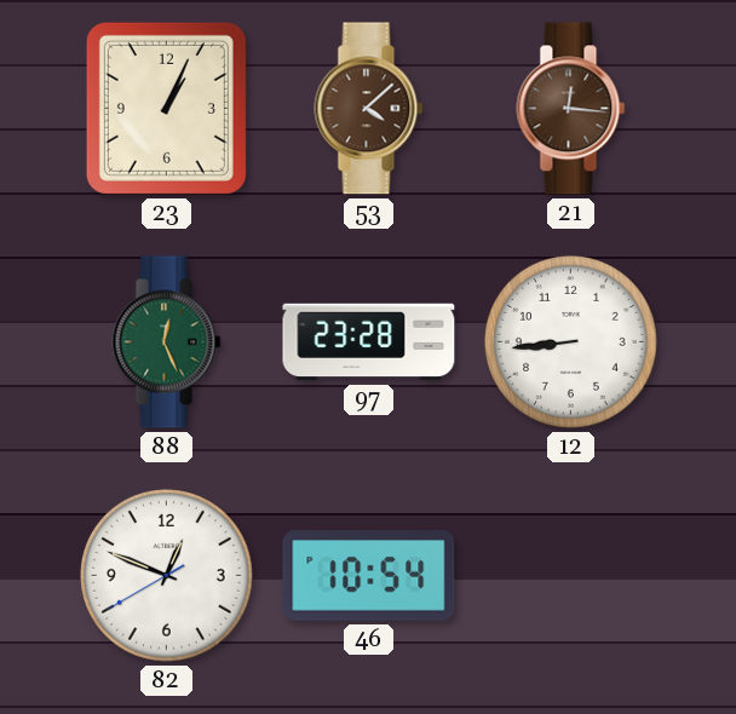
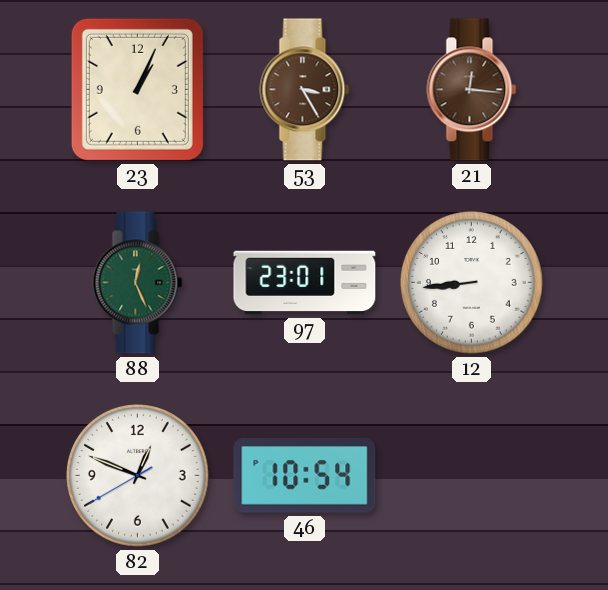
53: 4:08 -> 3:25
97: 23:28 -> 23:01
